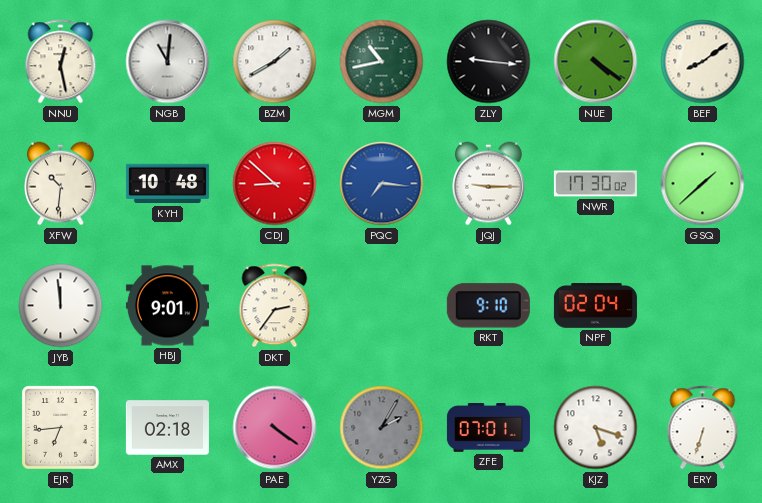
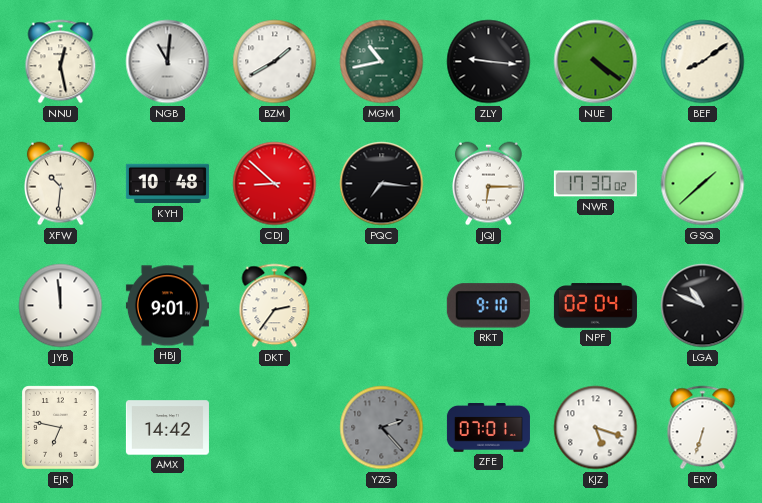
PQC dial: blue -> black
JQJ: 9:15 -> 6:15
LGA: none -> 10:49
EJR: 6:44 -> 6:47
AMX: 02:18 -> 14:42
PAE: 4:21 -> none
YZG: 2:05 -> 2:23
